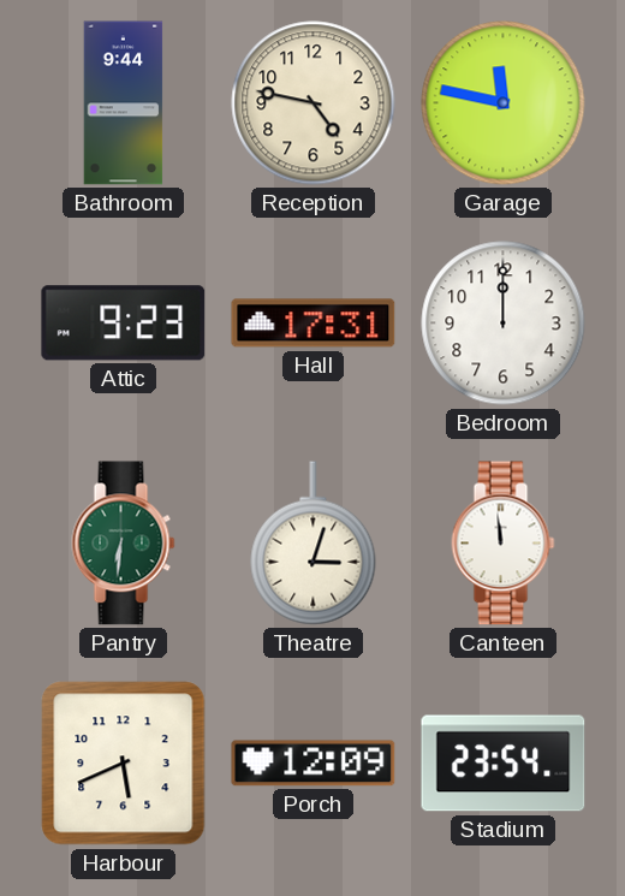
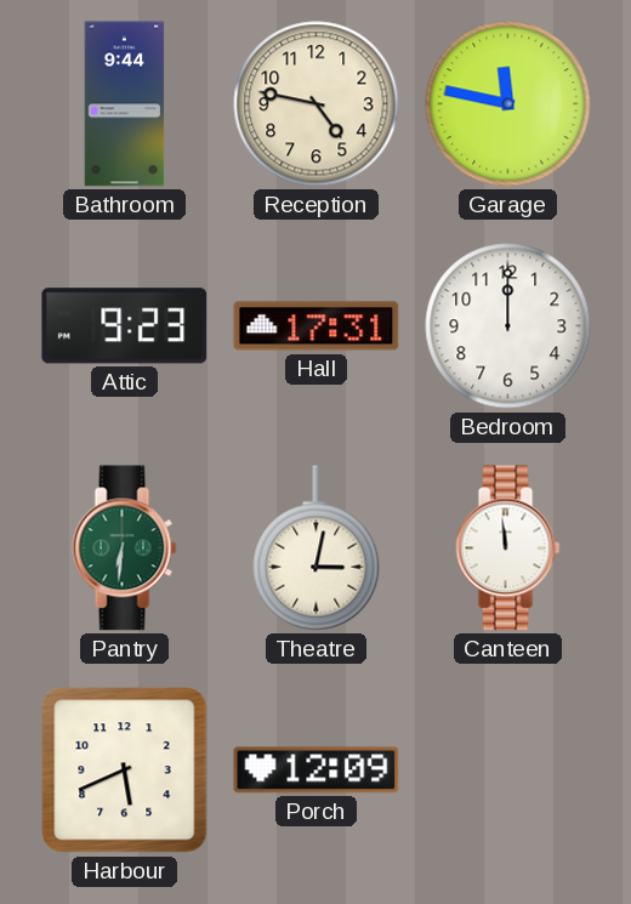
Theatre: 3:03 -> 3:02
Stadium: 23:54 -> none
